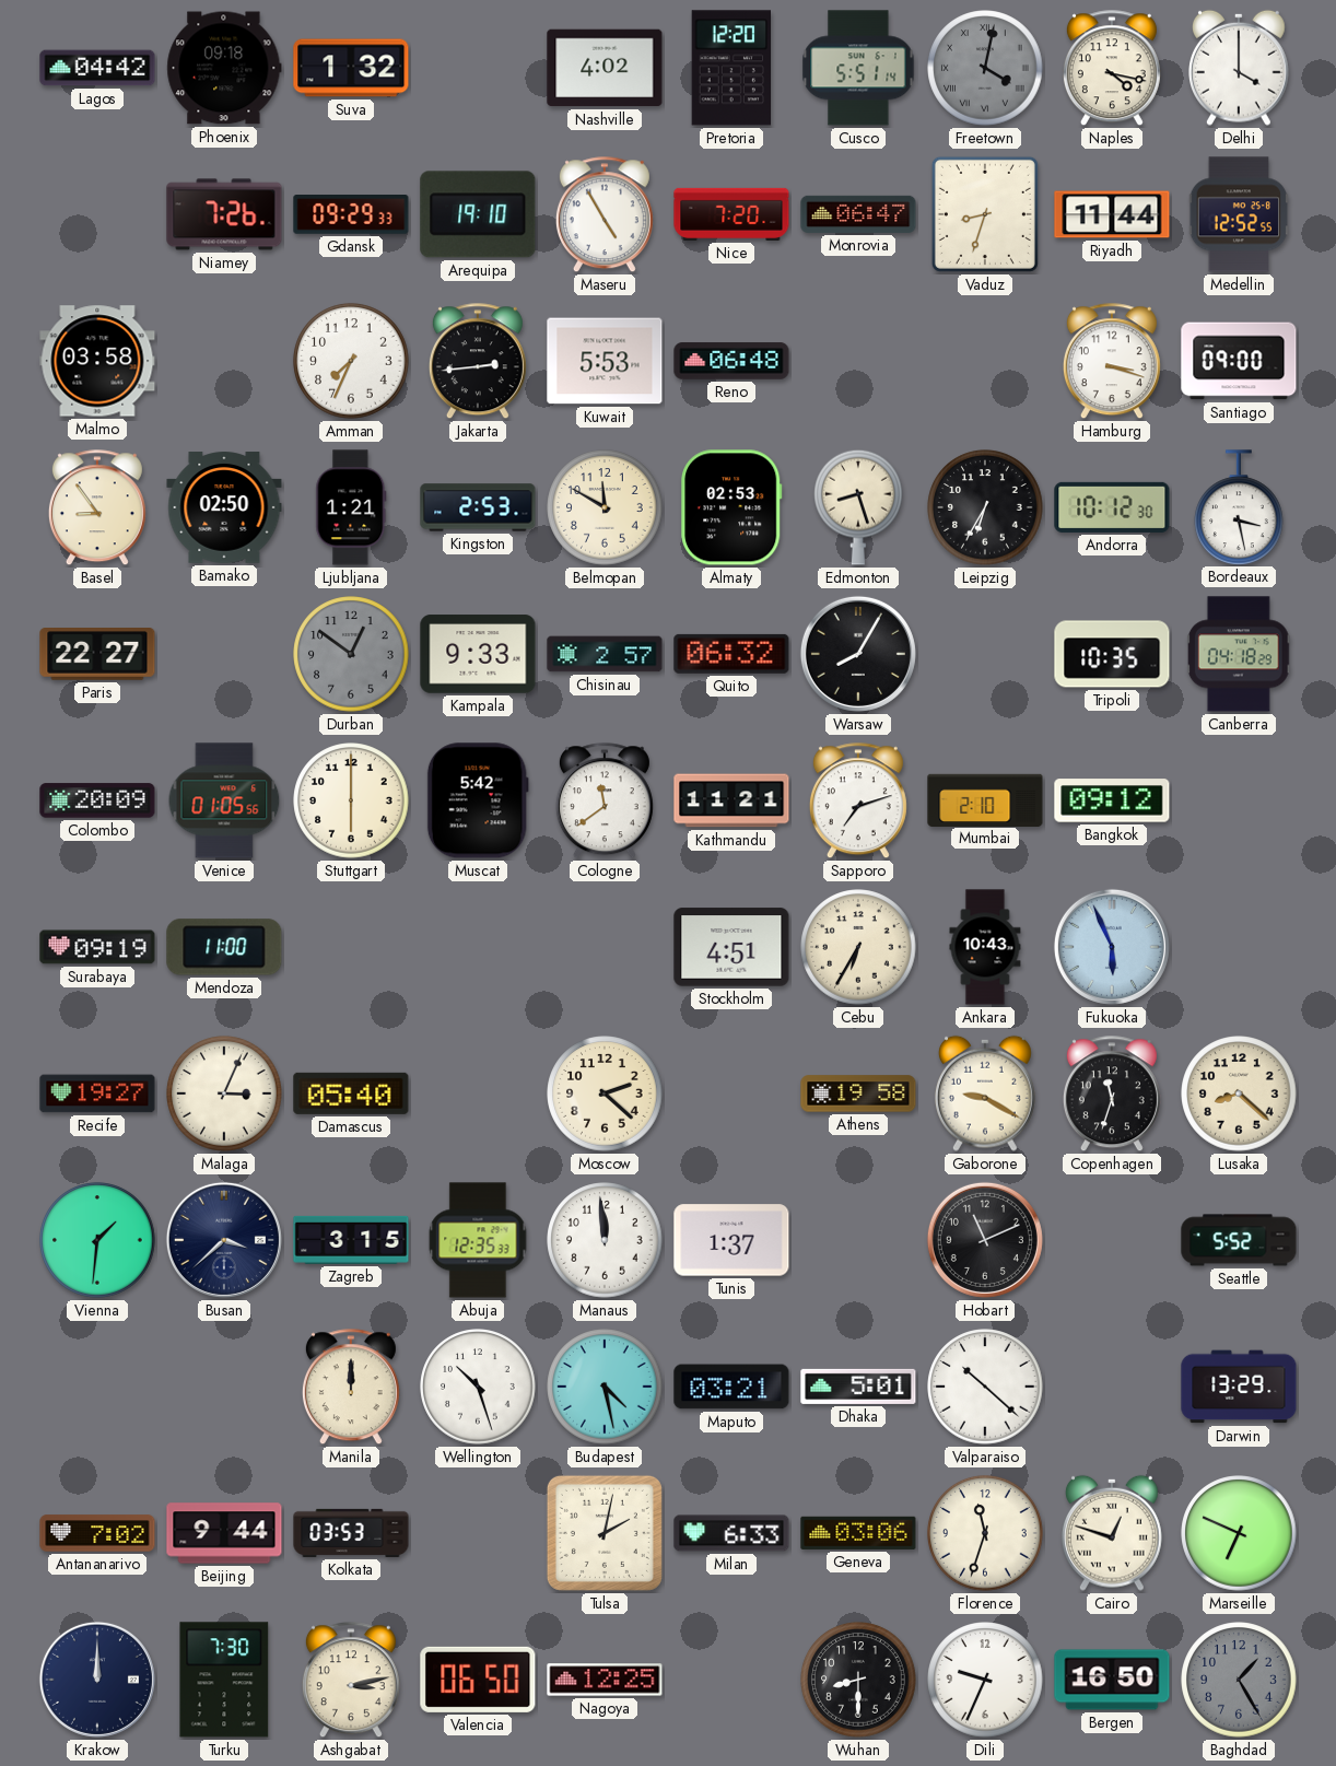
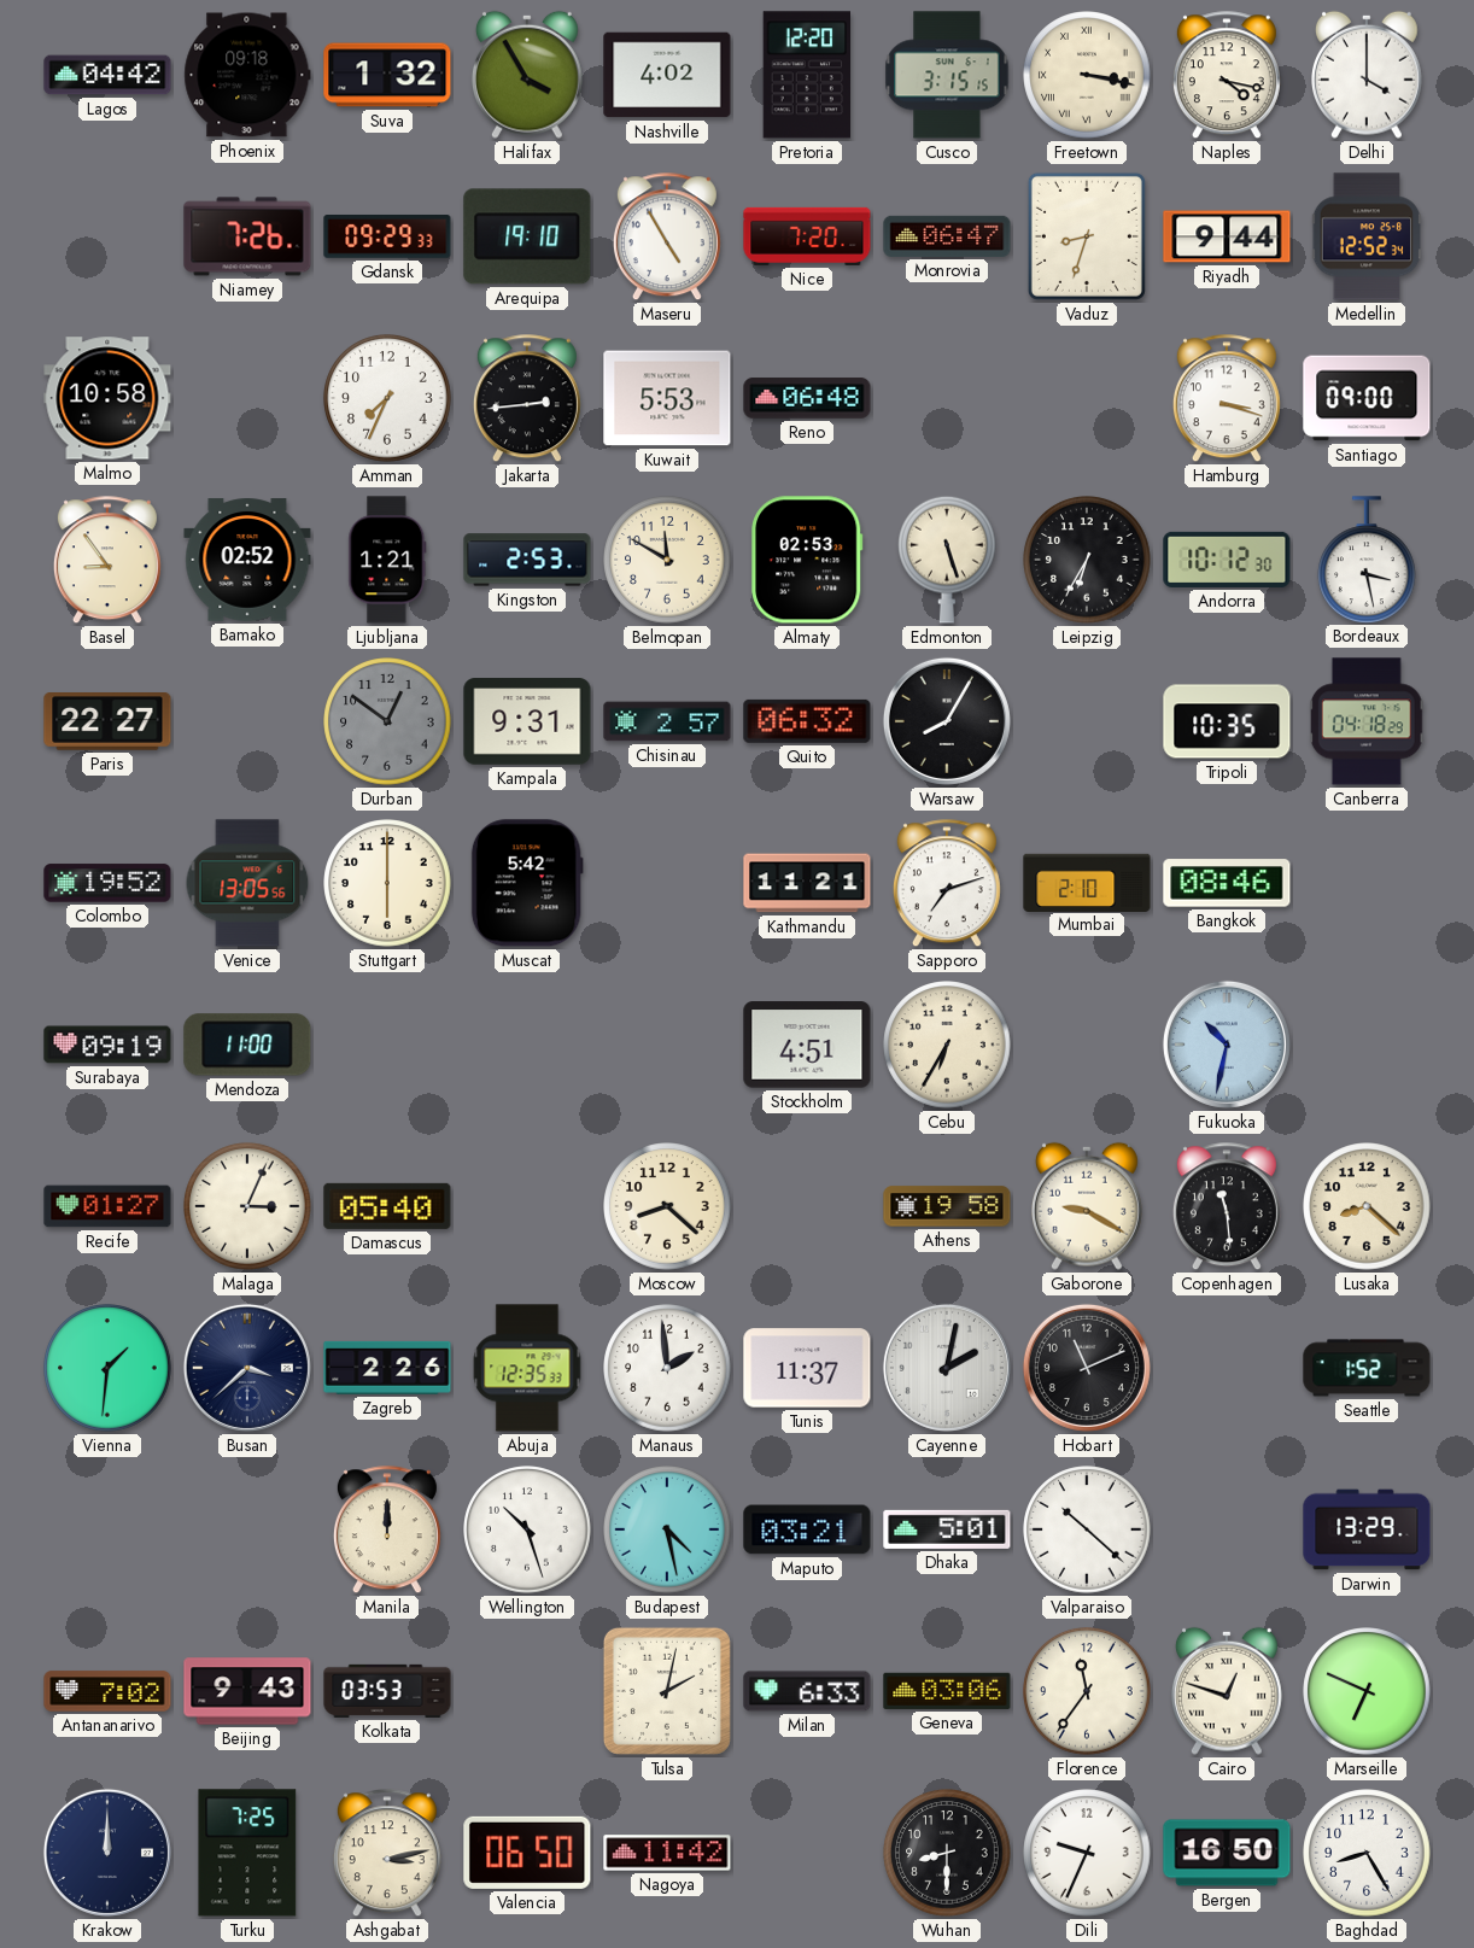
Halifax: none -> 3:55
Cusco: 5:51 -> 3:15
Freetown: 4:02 -> 3:17
Freetown dial: grey -> cream
Riyadh: 11:44 -> 9:44
Medellin: 12:52:55 -> 12:52:34
Malmo: 03:58 -> 10:58
Bamako: 02:50 -> 02:52
Edmonton: 8:27 -> 5:27
Kampala: 9:33 -> 9:31
Colombo: 20:09 -> 19:52
Venice: 01:05 -> 13:05
Cologne: 11:39 -> none
Bangkok: 09:12 -> 08:46
Ankara: 10:43 -> none
Fukuoka: 5:56 -> 10:32
Recife: 19:27 -> 01:27
Moscow: 2:22 -> 8:22
Copenhagen: 11:33 -> 11:29
Zagreb: 3:15 -> 2:26
Manaus: 11:59 -> 1:59
Tunis: 1:37 -> 11:37
Cayenne: none -> 2:02
Seattle: 5:52 -> 1:52
Beijing: 9:44 -> 9:43
Florence: 11:33 -> 11:36
Turku: 7:30 -> 7:25
Nagoya: 12:25 -> 11:42
Baghdad: 1:25 -> 8:25
Baghdad dial: grey -> white
